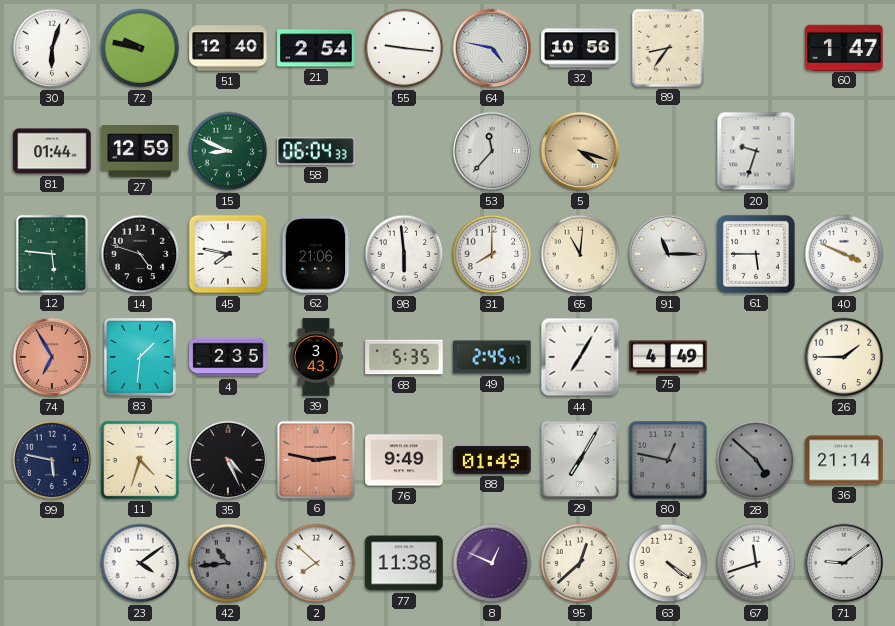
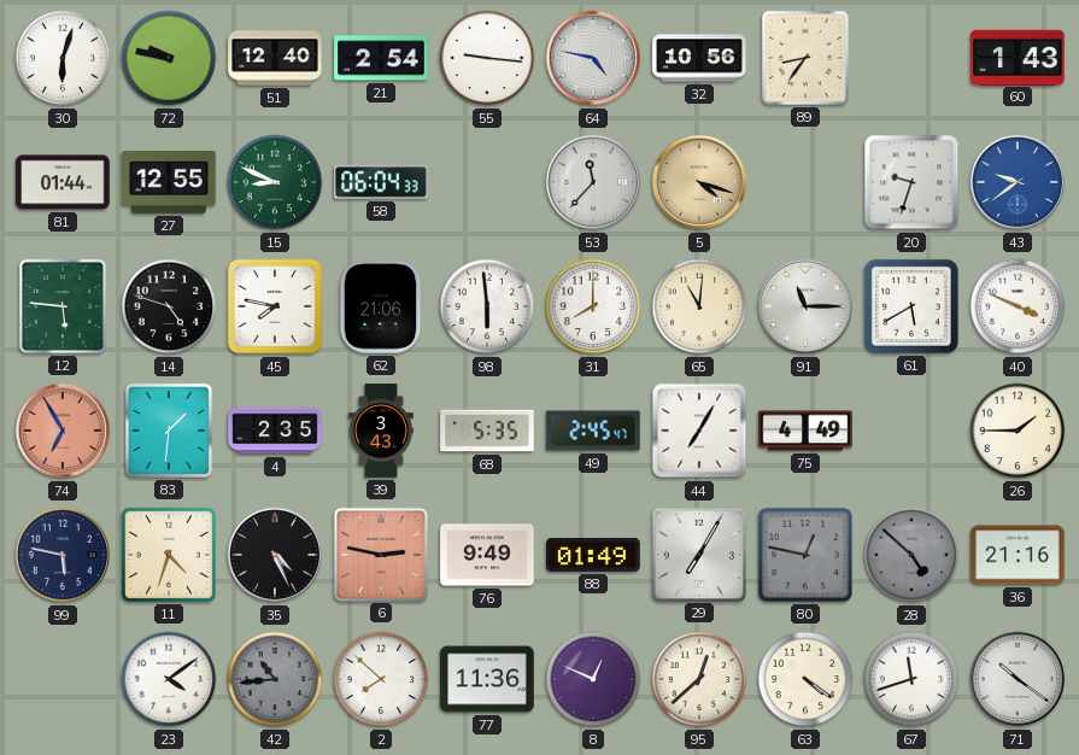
60: 1:47 -> 1:43
27: 12:59 -> 12:55
43: none -> 9:39
61: 5:45 -> 5:40
36: 21:14 -> 21:16
77: 11:38 -> 11:36
71: 9:09 -> 10:21
